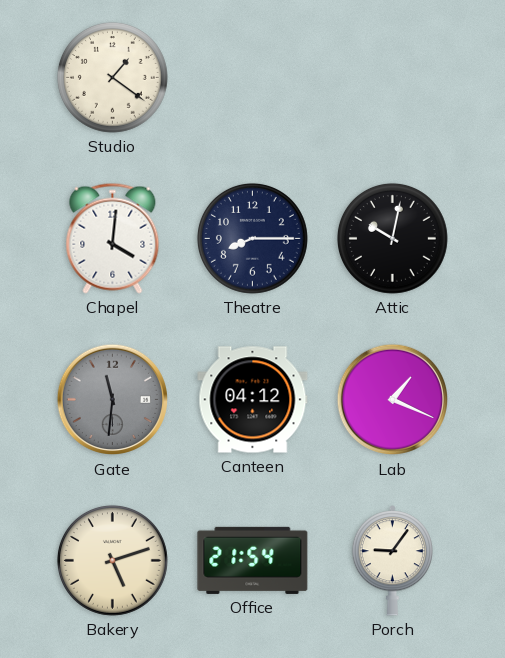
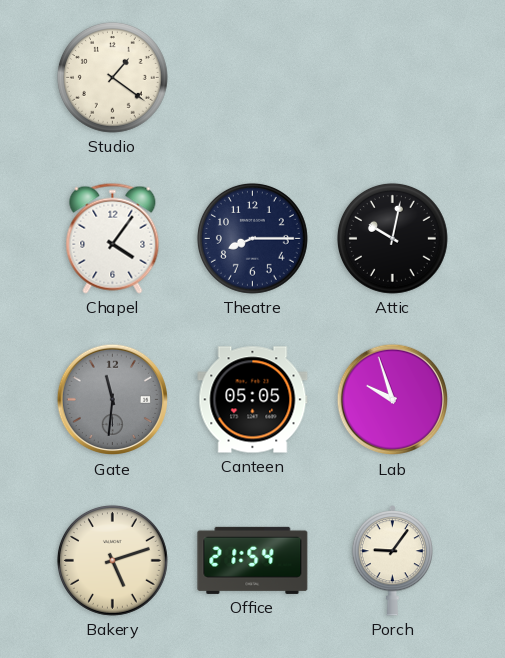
Chapel: 4:01 -> 4:06
Canteen: 04:12 -> 05:05
Lab: 1:19 -> 9:57
